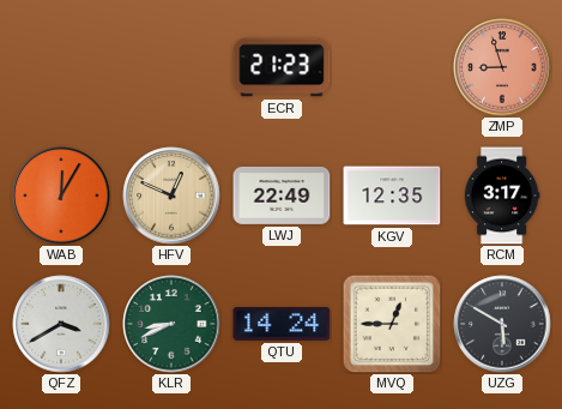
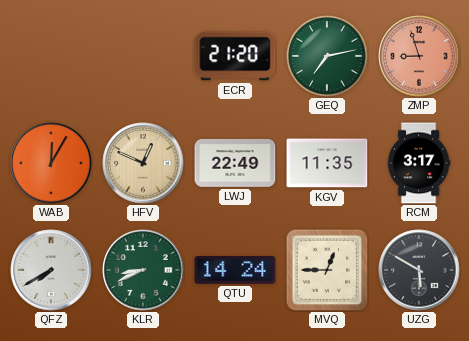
ECR: 21:23 -> 21:20
GEQ: none -> 7:13
KGV: 12:35 -> 11:35
QFZ: 3:40 -> 7:40
